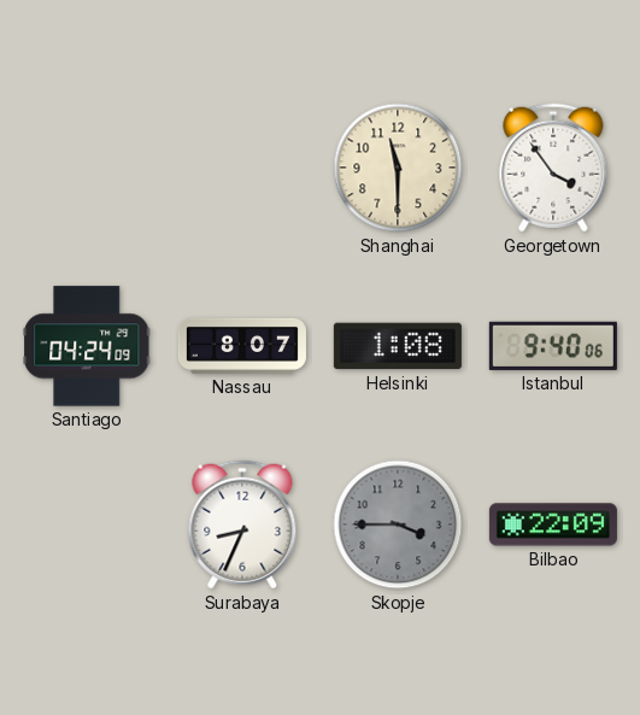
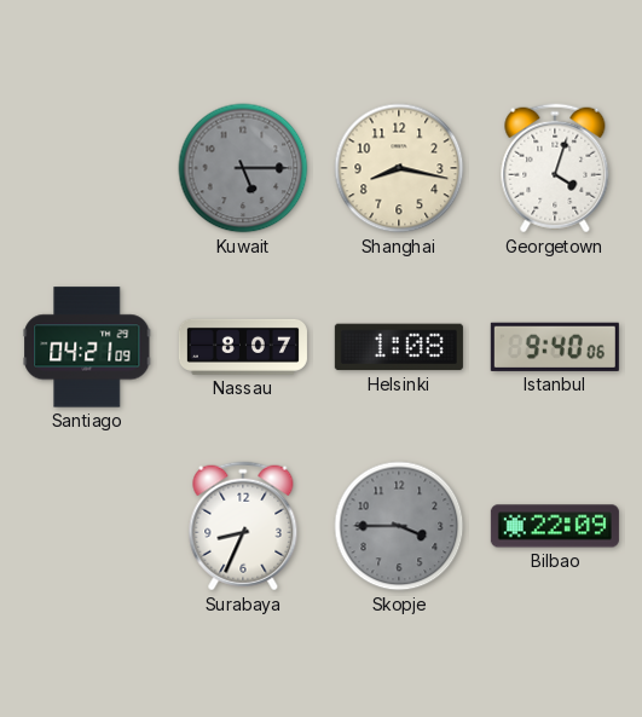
Kuwait: none -> 5:15
Shanghai: 11:30 -> 8:17
Georgetown: 3:54 -> 4:03
Santiago: 04:24 -> 04:21
